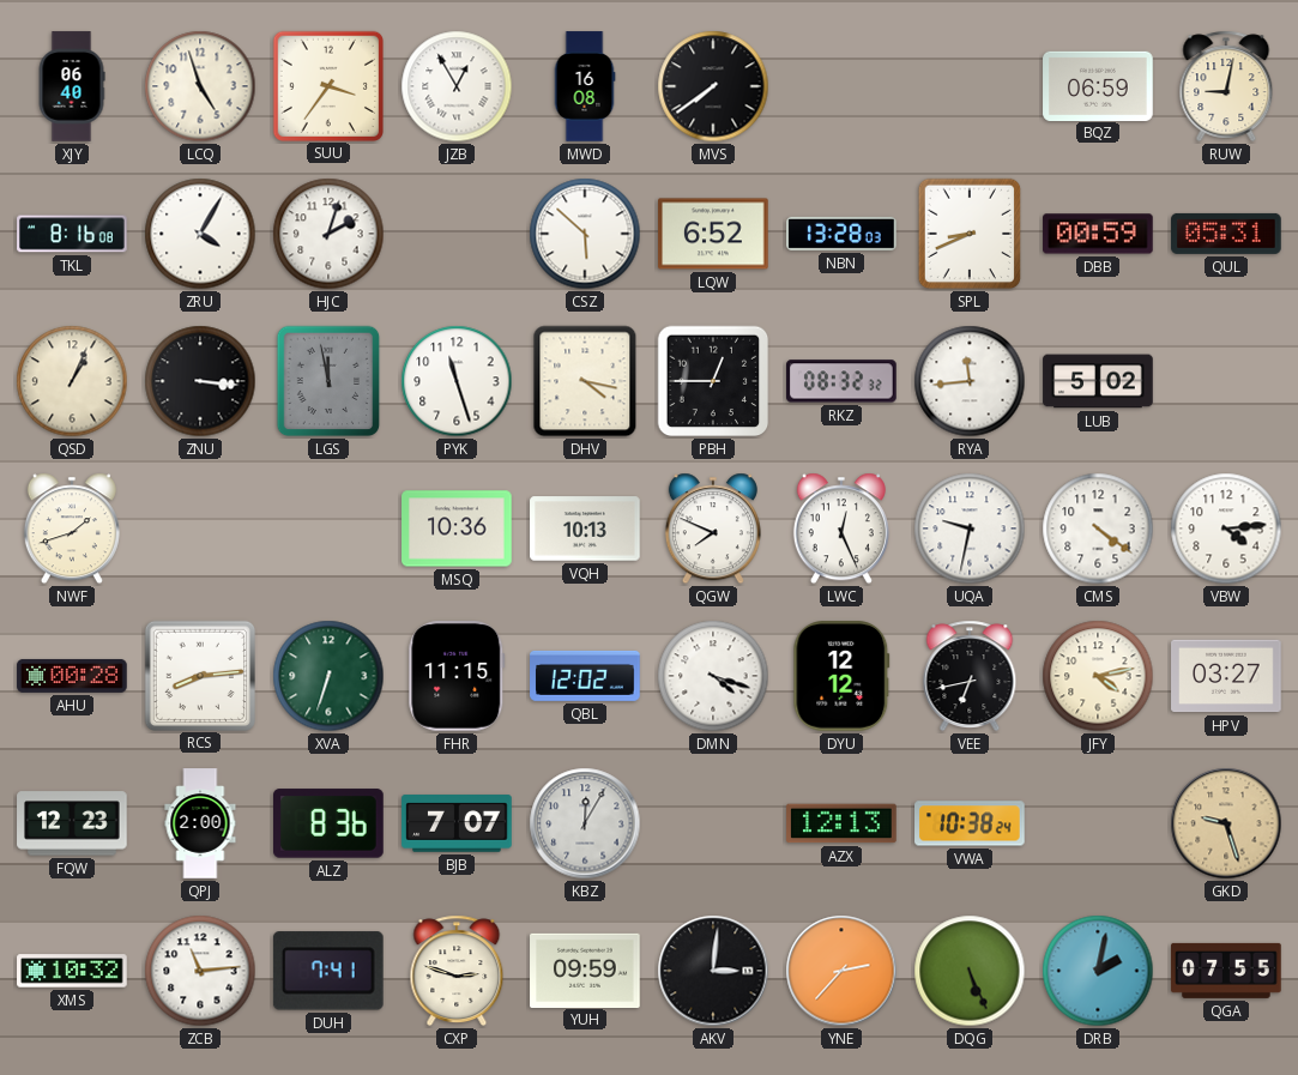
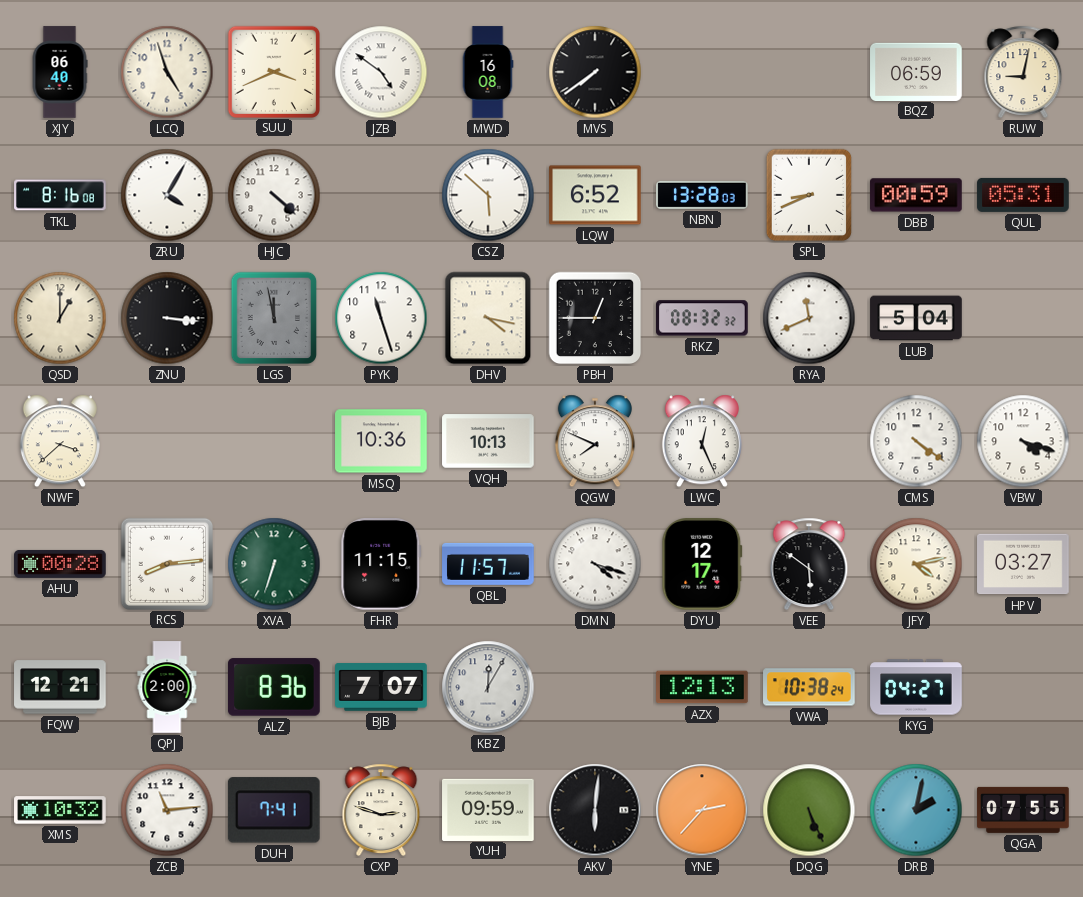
SUU: 3:36 -> 3:41
JZB: 12:55 -> 4:51
HJC: 2:03 -> 4:22
QSD: 1:04 -> 1:00
RYA: 11:44 -> 11:41
LUB: 5:02 -> 5:04
NWF: 1:42 -> 3:38
UQA: 9:32 -> none
VBW: 4:14 -> 4:18
QBL: 12:02 -> 11:57
DYU: 12:12 -> 12:17
VEE: 6:43 -> 5:51
FQW: 12:23 -> 12:21
KYG: none -> 04:27
GKD: 9:27 -> none
AKV: 3:01 -> 6:01
